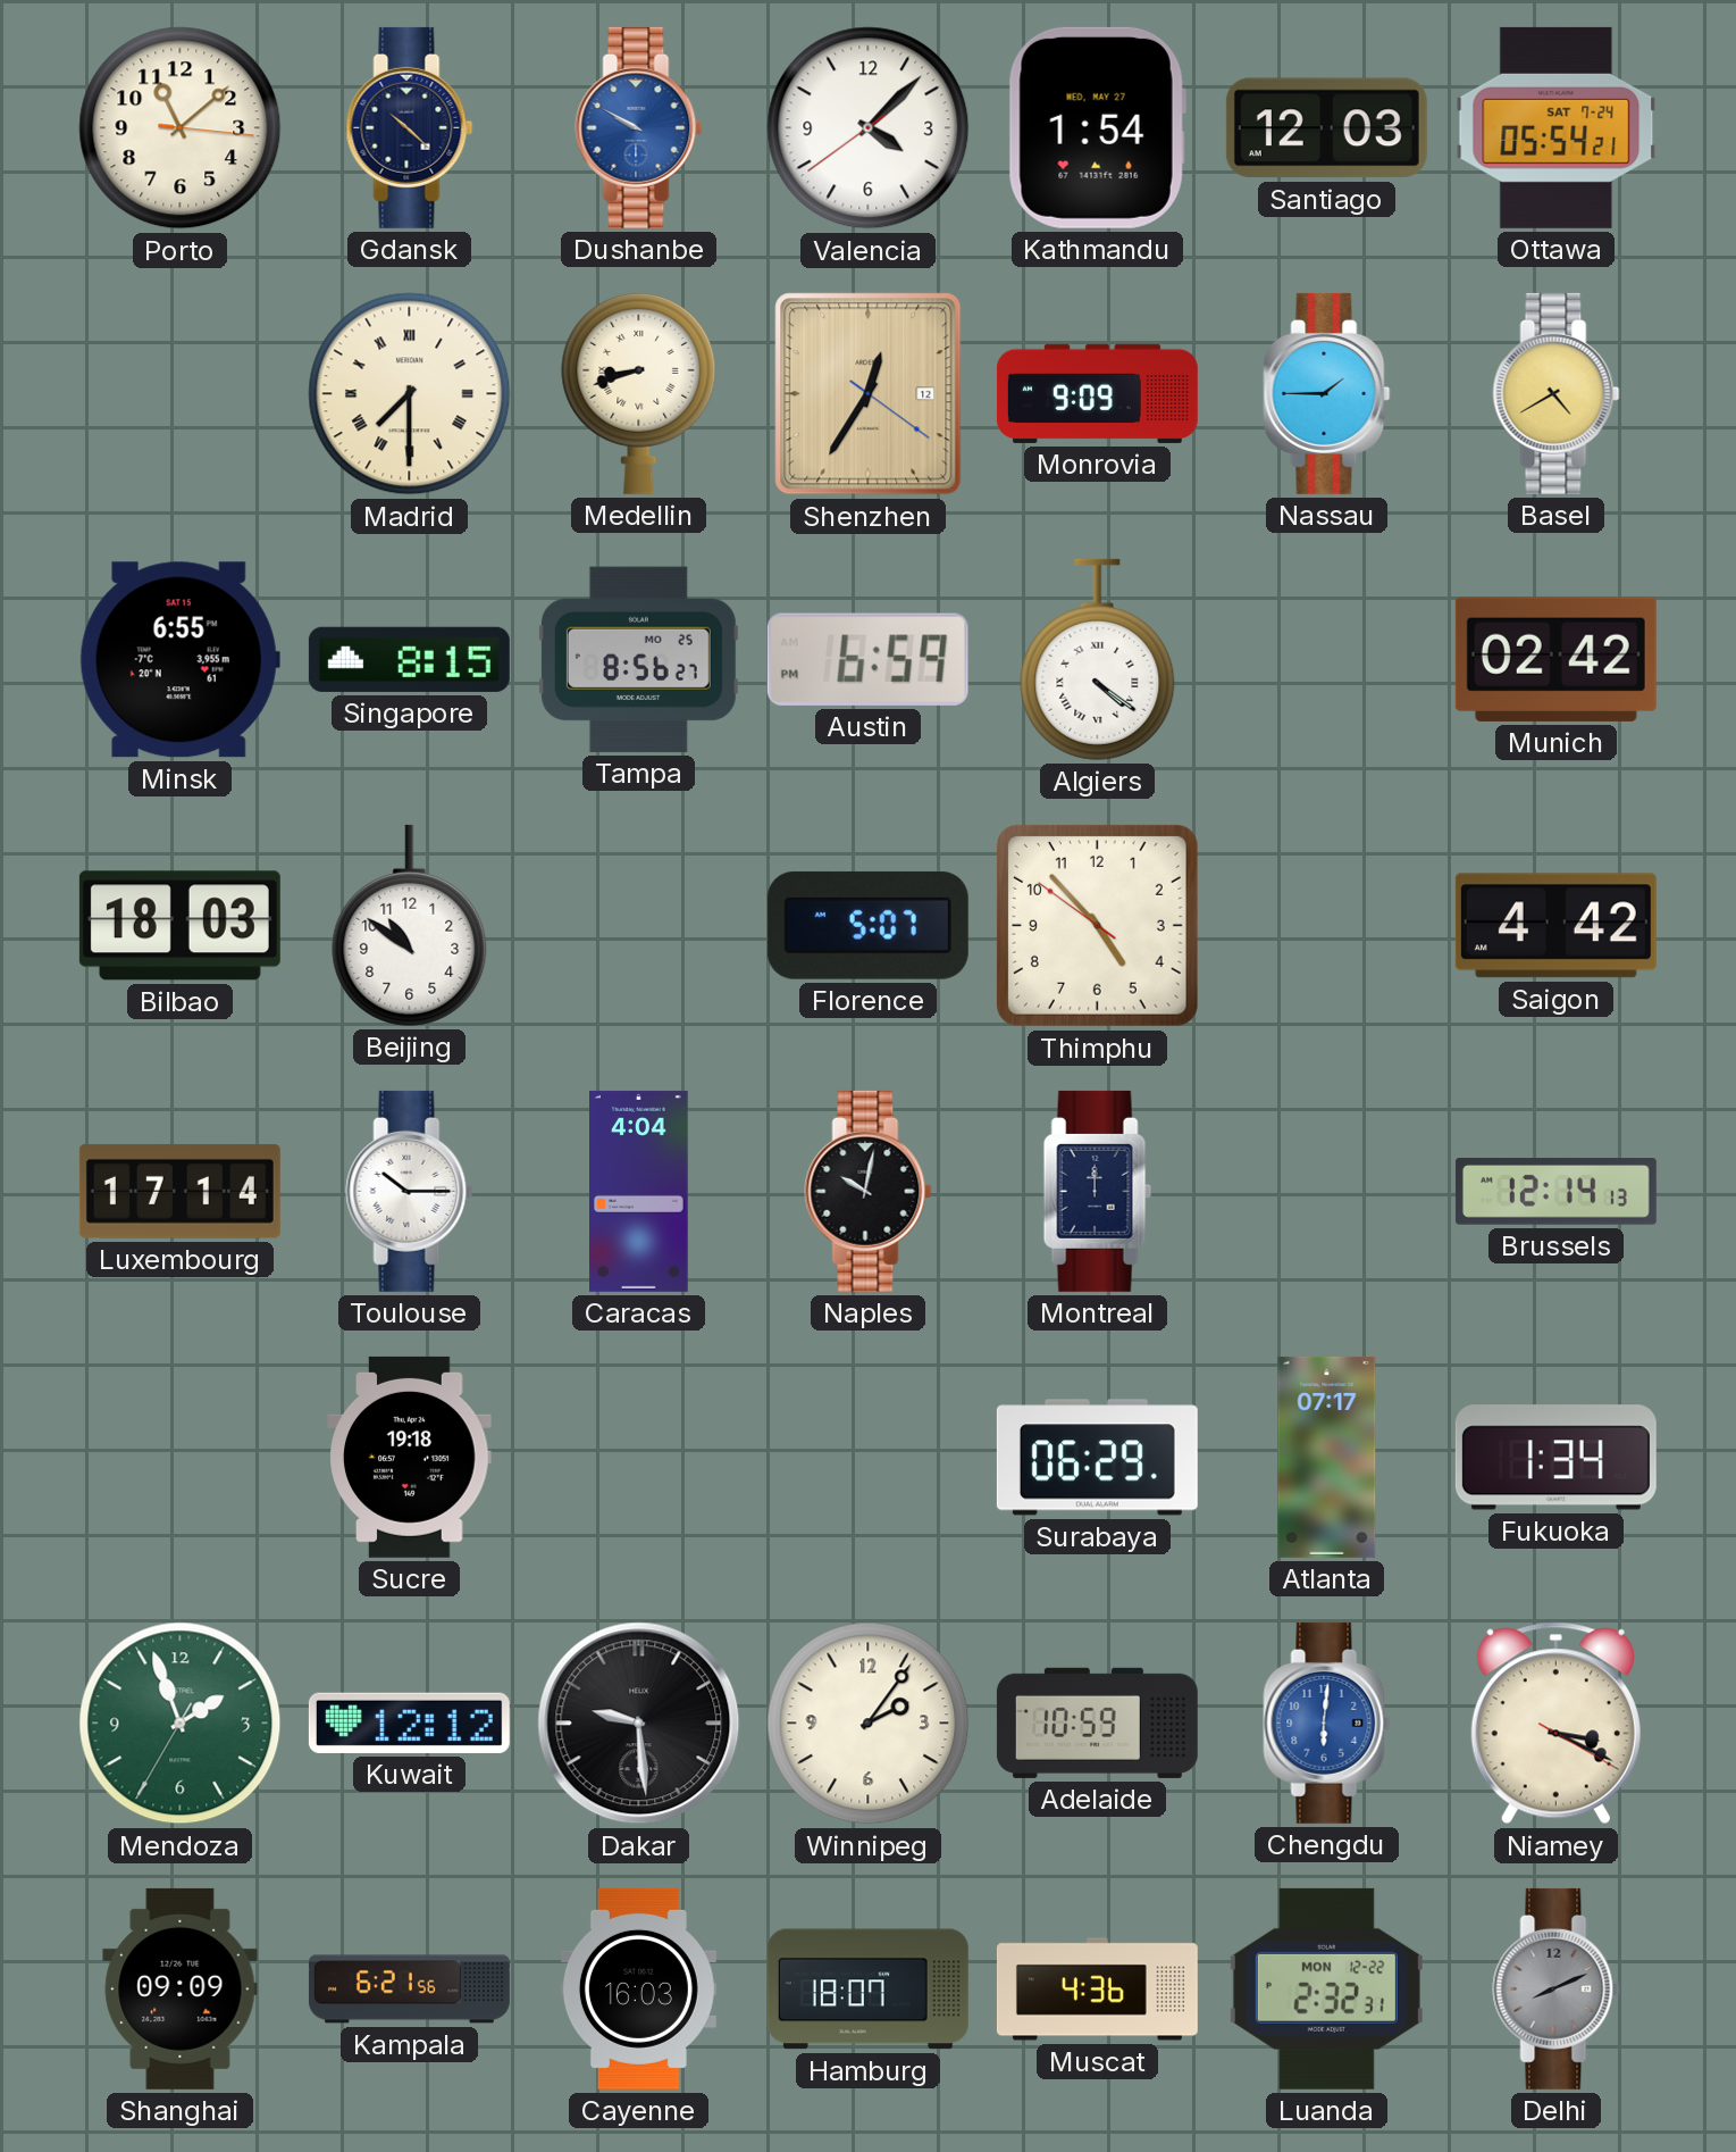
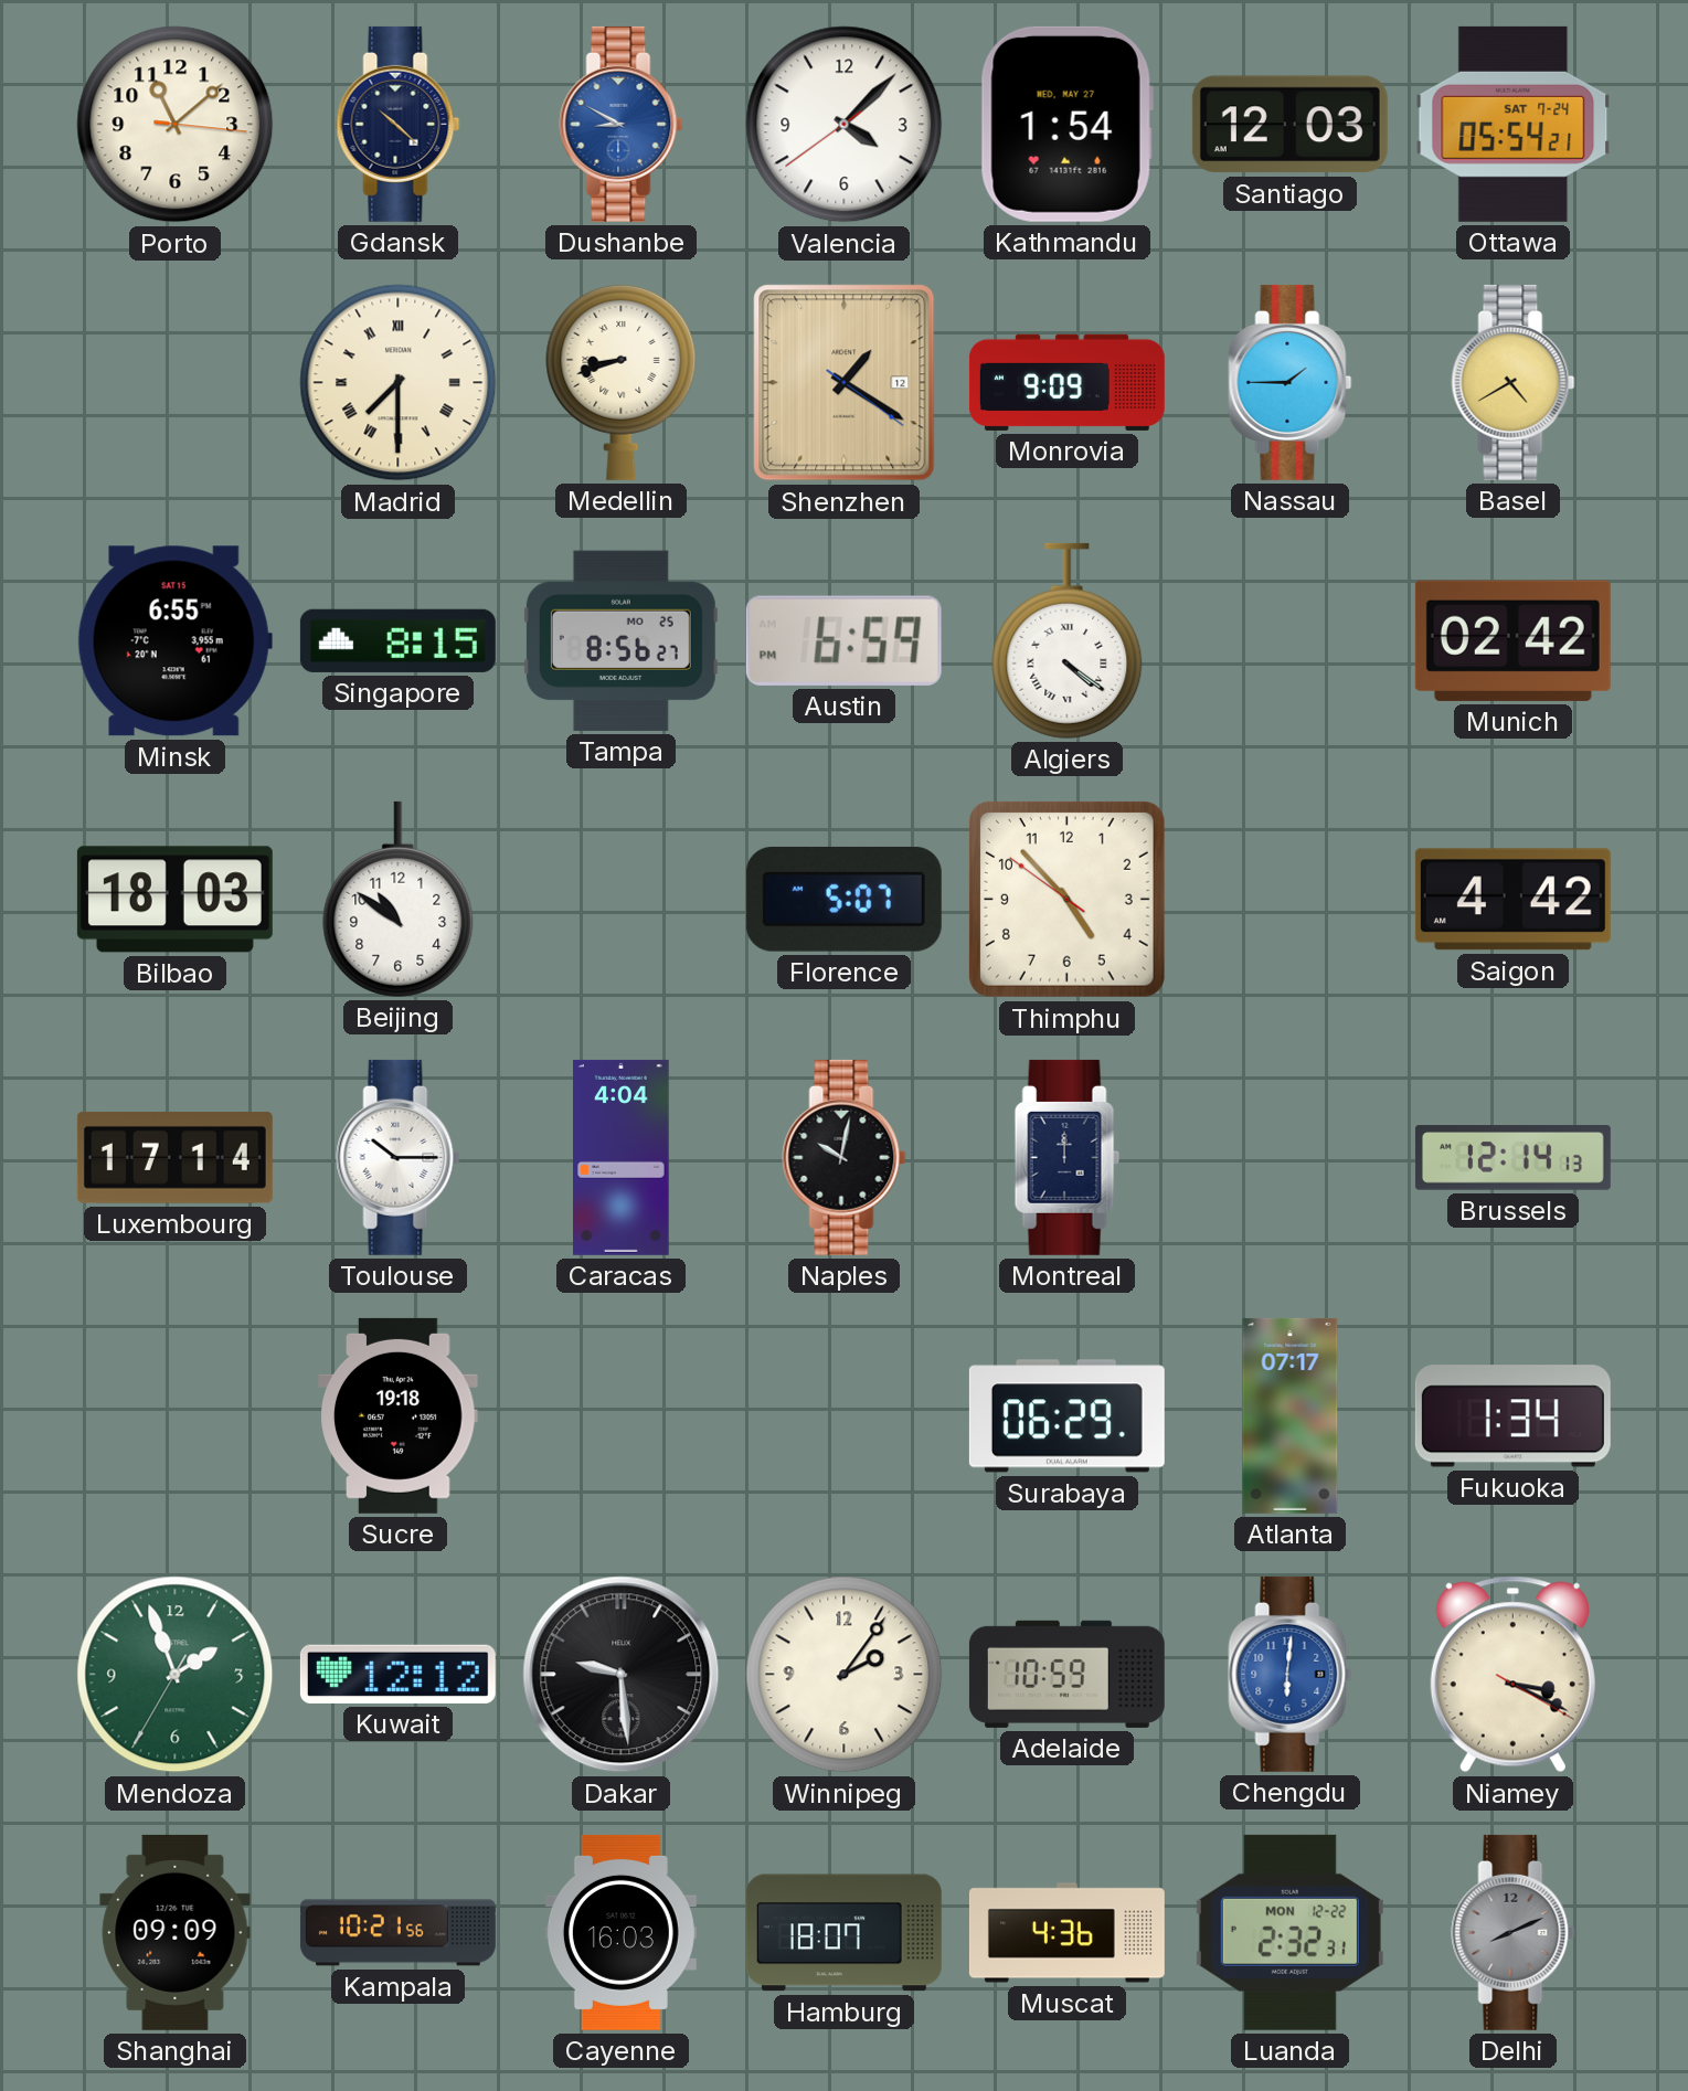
Dushanbe: 9:50 -> 8:50
Shenzhen: 12:35 -> 1:20
Kampala: 6:21 -> 10:21
